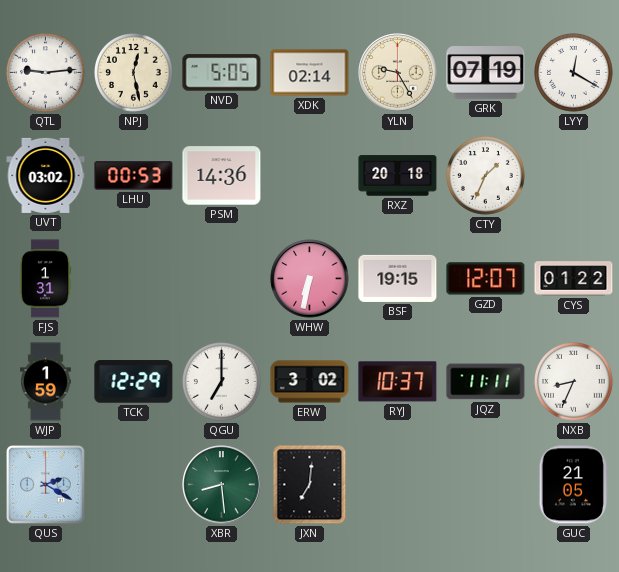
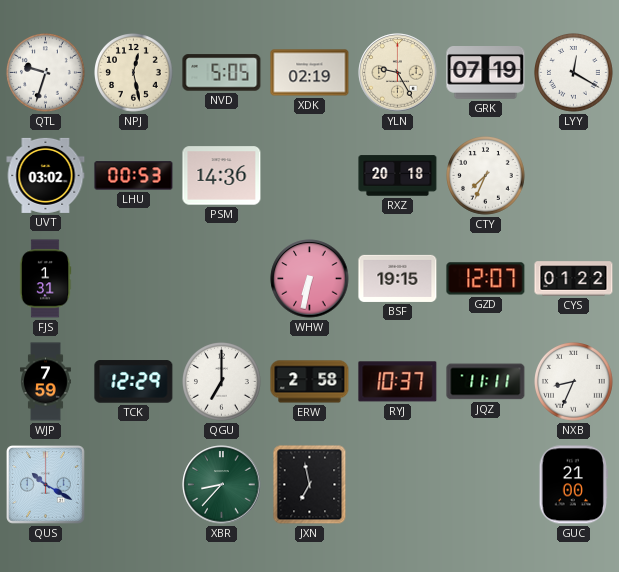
QTL: 9:14 -> 9:33
XDK: 02:14 -> 02:19
CTY: 1:34 -> 7:34
WJP: 1:59 -> 7:59
ERW: 3:02 -> 2:58
QUS: 2:20 -> 10:20
XBR: 8:29 -> 8:37
JXN: 7:01 -> 6:58
GUC: 21:05 -> 21:00
